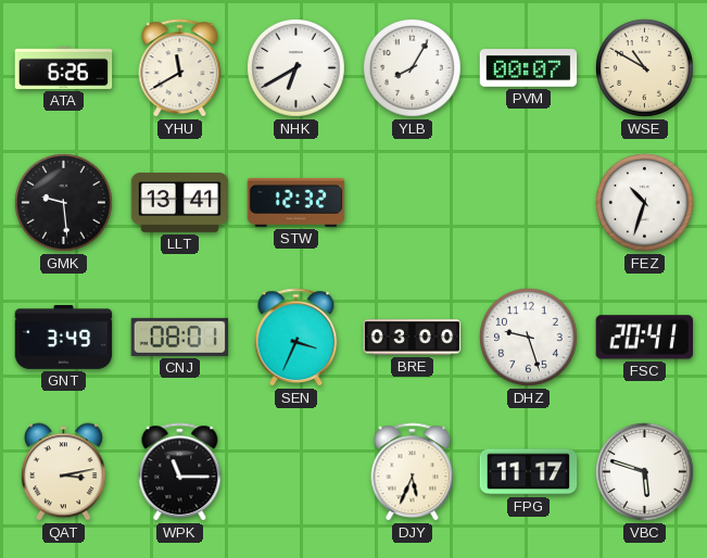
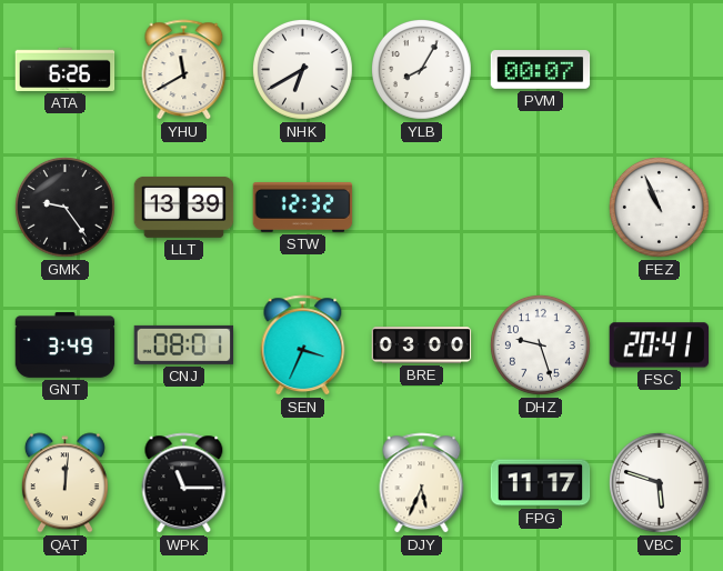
WSE: 10:50 -> none
GMK: 9:29 -> 9:24
LLT: 13:41 -> 13:39
FEZ: 10:33 -> 10:56
QAT: 3:13 -> 12:01
